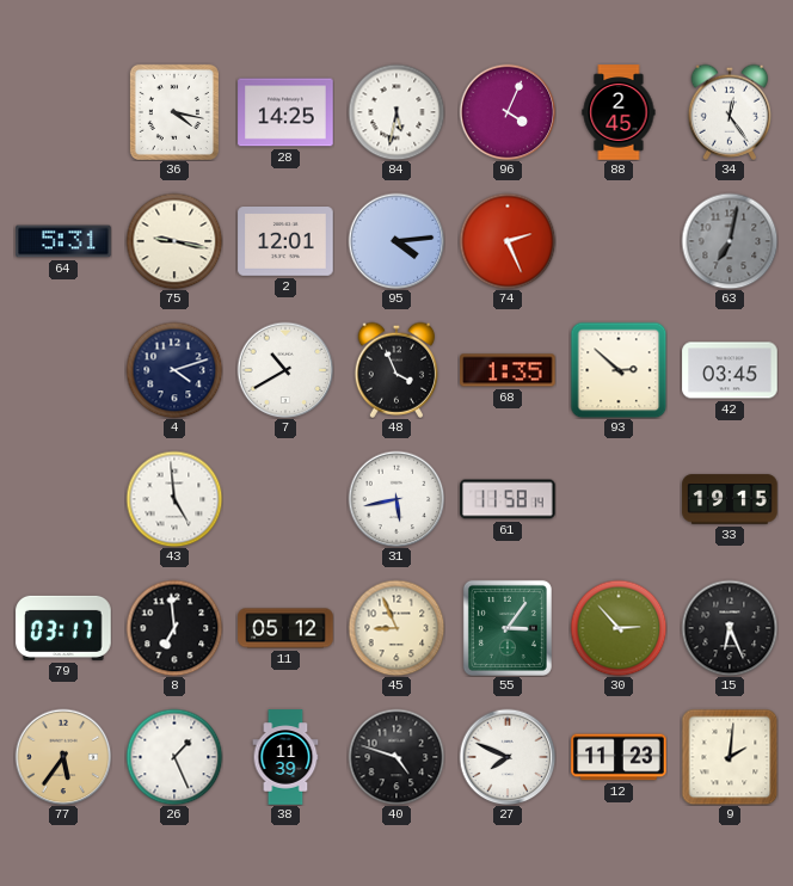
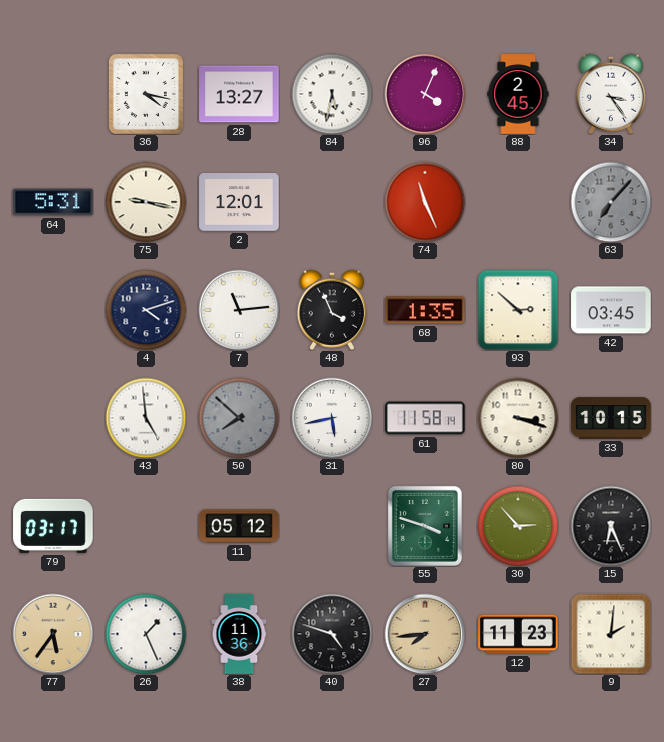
28: 14:25 -> 13:27
34: 12:24 -> 3:24
95: 4:14 -> none
74: 2:26 -> 11:26
63: 7:02 -> 7:07
7: 10:40 -> 11:14
50: none -> 7:52
80: none -> 3:18
33: 19:15 -> 10:15
8: 6:59 -> none
45: 8:56 -> none
55: 3:06 -> 3:48
38: 11:39 -> 11:36
27: 7:49 -> 7:44
27 dial: white -> champagne
